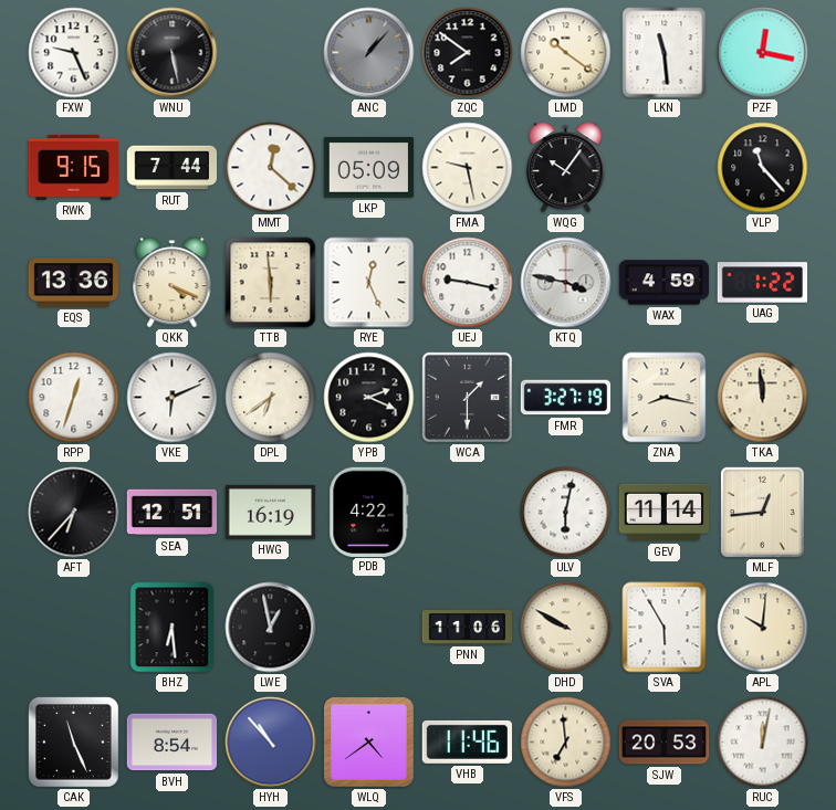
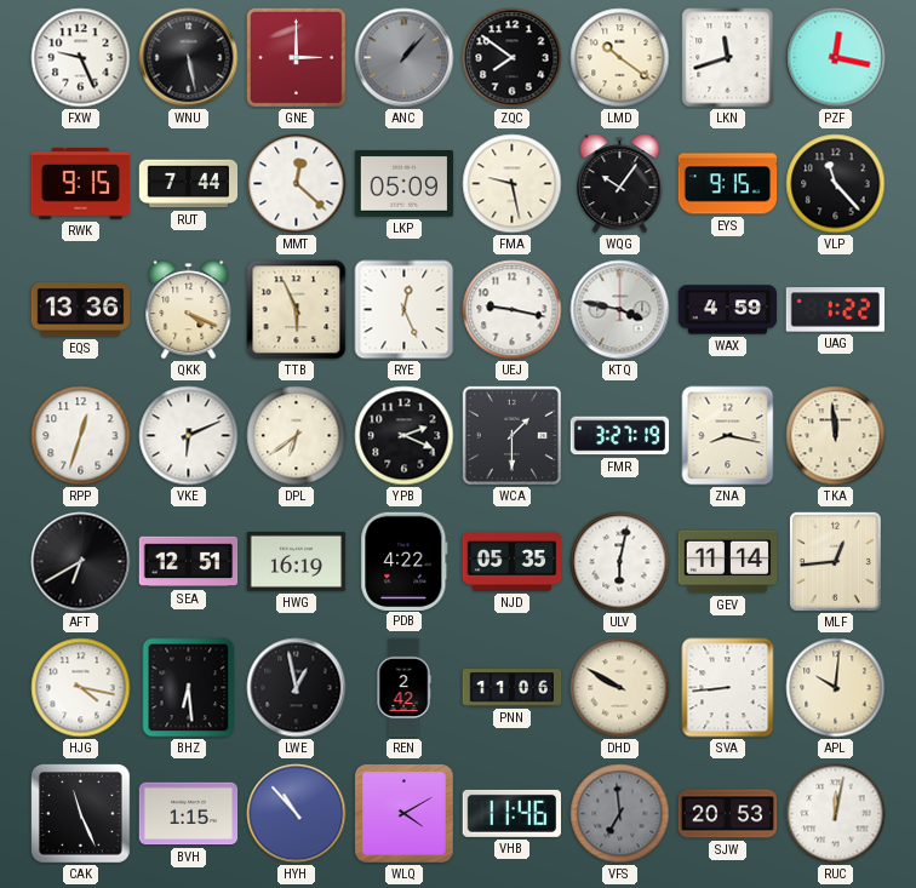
GNE: none -> 3:00
LKN: 11:29 -> 11:42
EYS: none -> 9:15
TTB: 5:59 -> 5:56
AFT: 6:37 -> 6:40
NJD: none -> 05:35
HJG: none -> 4:17
REN: none -> 2:42
SVA: 5:55 -> 8:44
BVH: 8:54 -> 1:15
WLQ: 4:39 -> 4:10
VFS dial: cream -> grey
